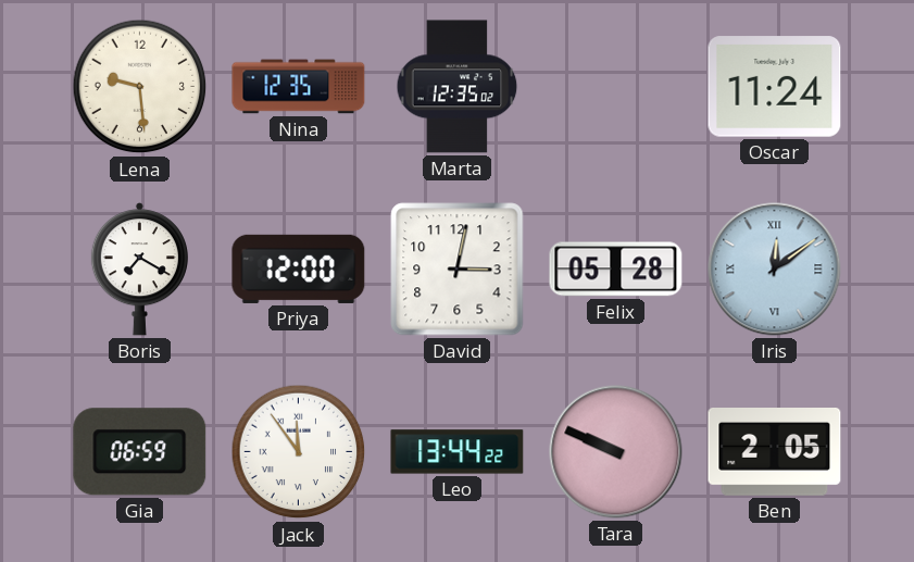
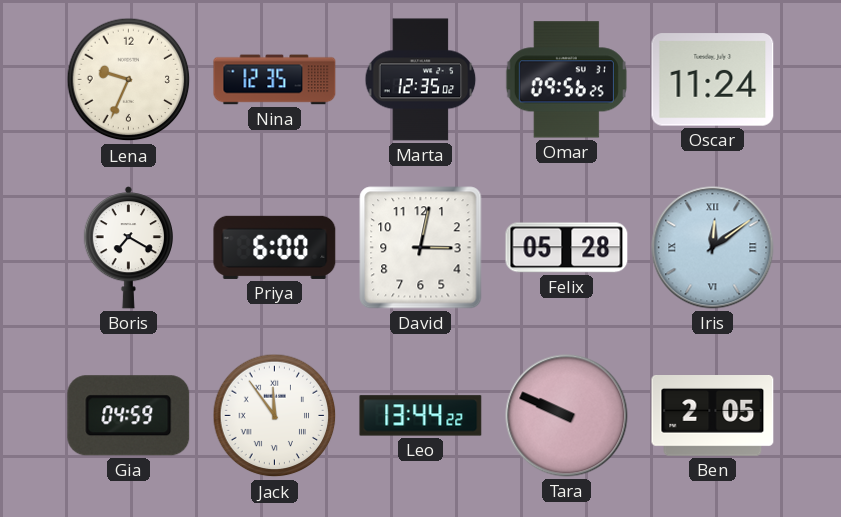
Lena: 9:29 -> 9:34
Omar: none -> 09:56
Priya: 12:00 -> 6:00
Gia: 06:59 -> 04:59
